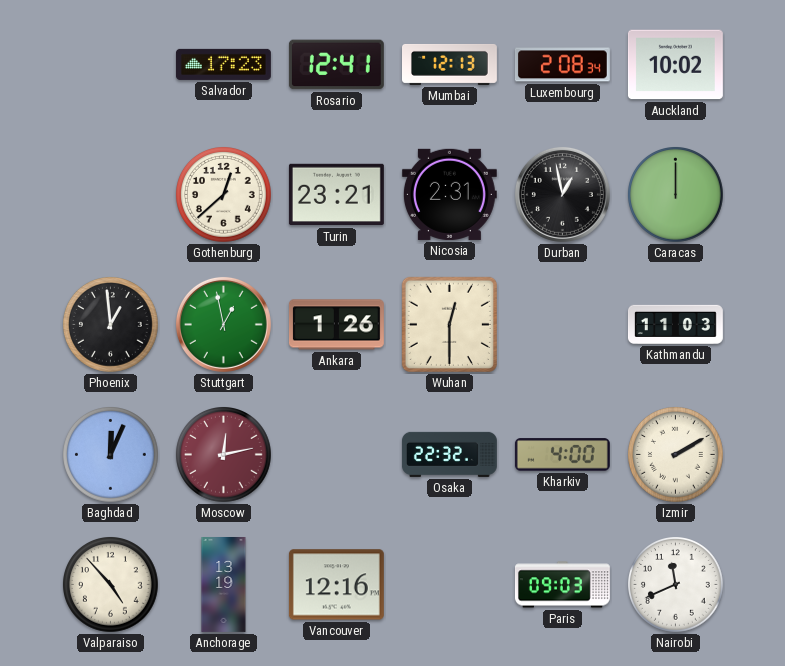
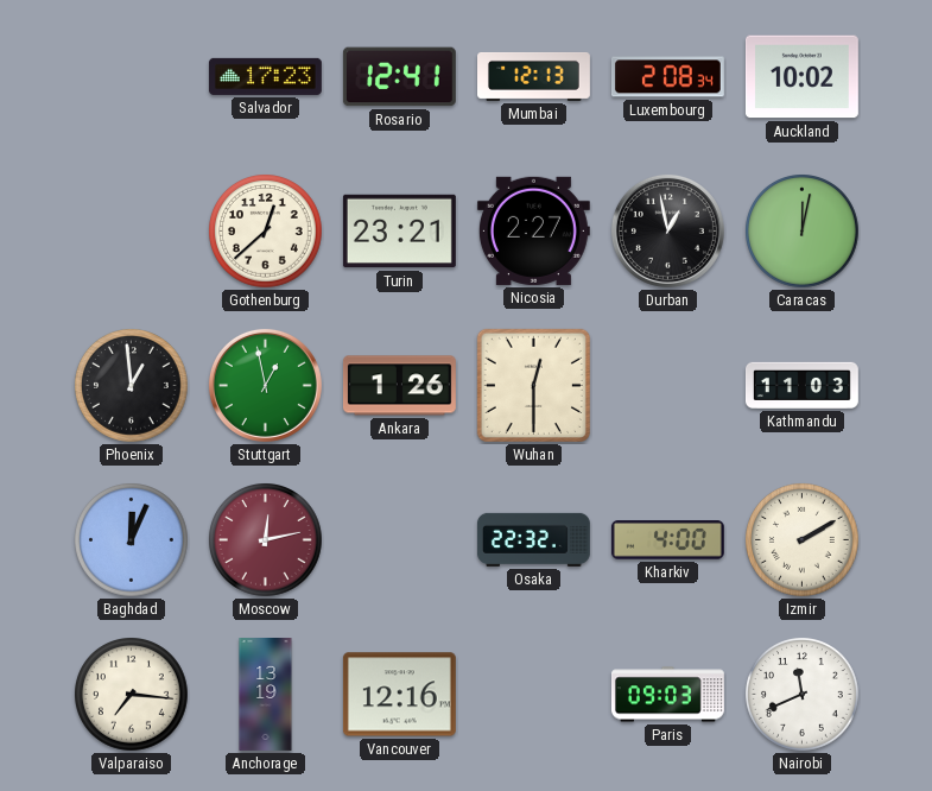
Nicosia: 2:31 -> 2:27
Caracas: 12:00 -> 12:02
Valparaiso: 4:53 -> 7:16
